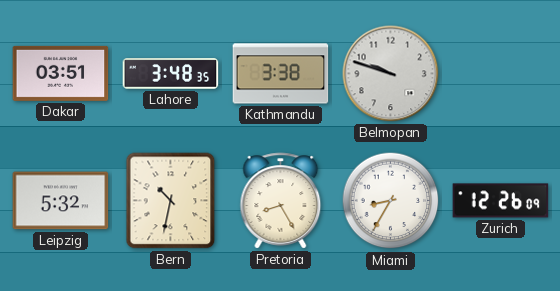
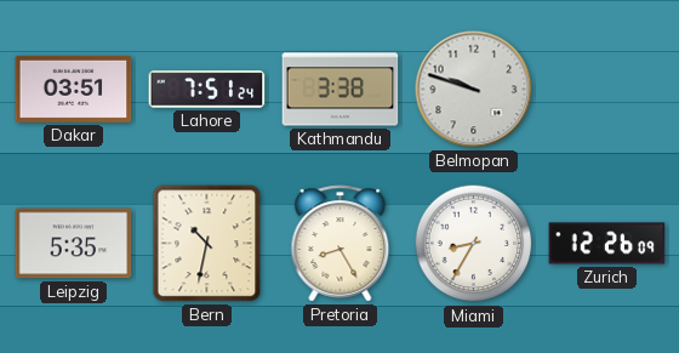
Lahore: 3:48 -> 7:51
Leipzig: 5:32 -> 5:35
